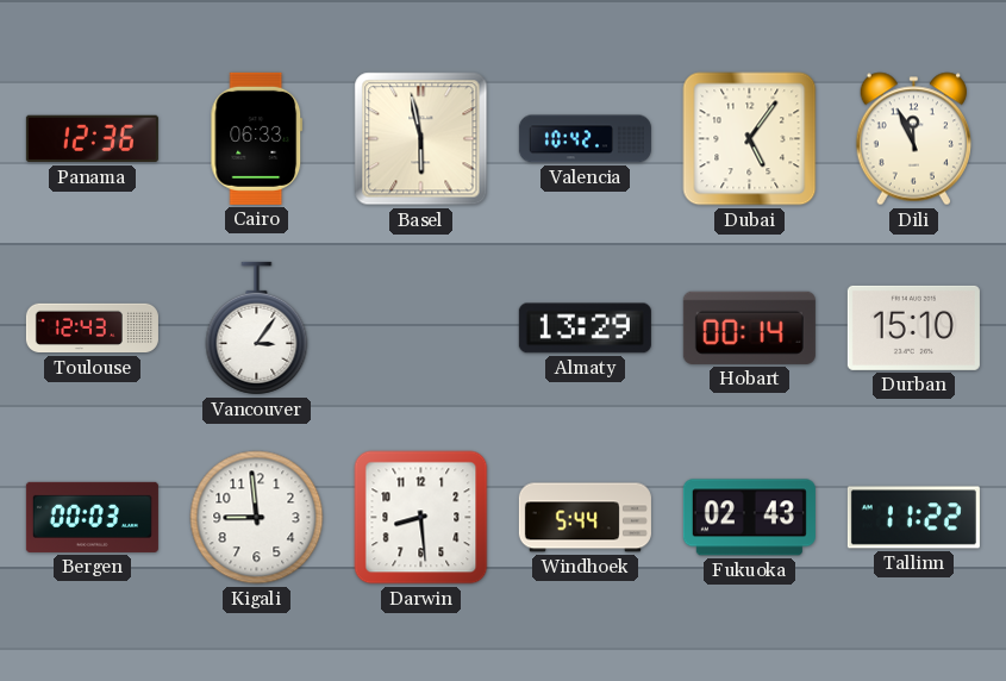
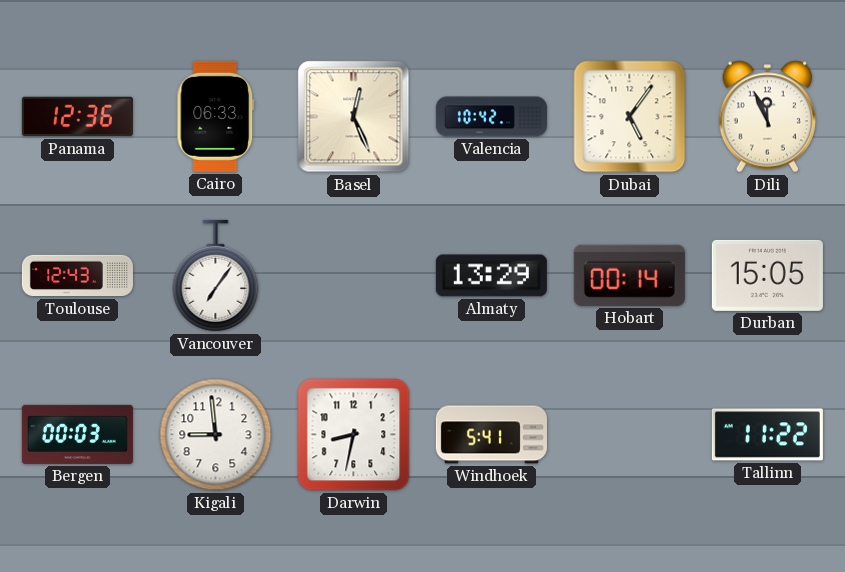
Basel: 5:58 -> 12:26
Vancouver: 3:06 -> 7:06
Durban: 15:10 -> 15:05
Darwin: 8:29 -> 8:32
Windhoek: 5:44 -> 5:41
Fukuoka: 02:43 -> none
